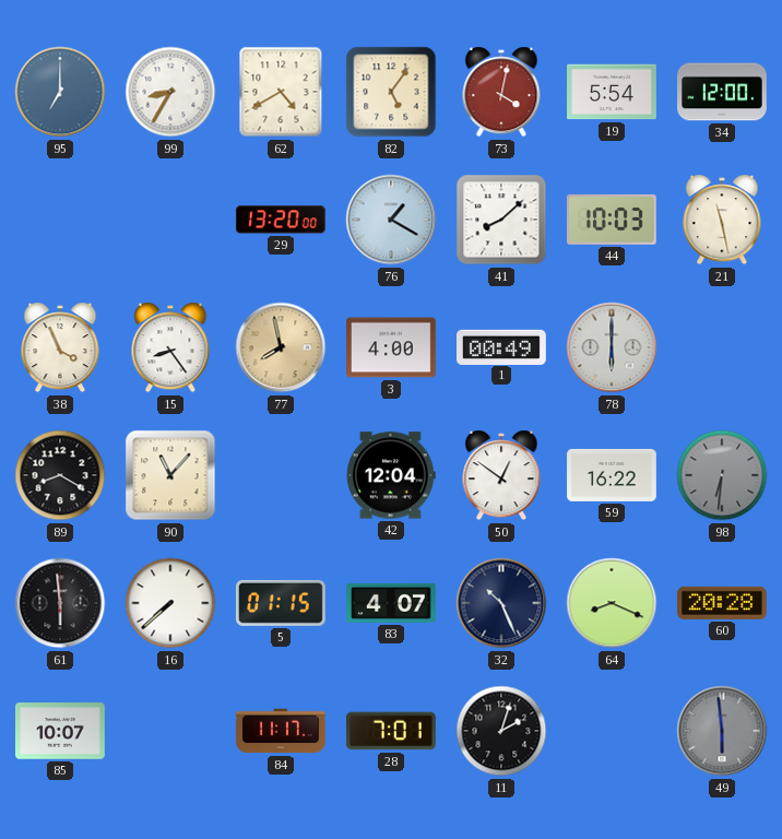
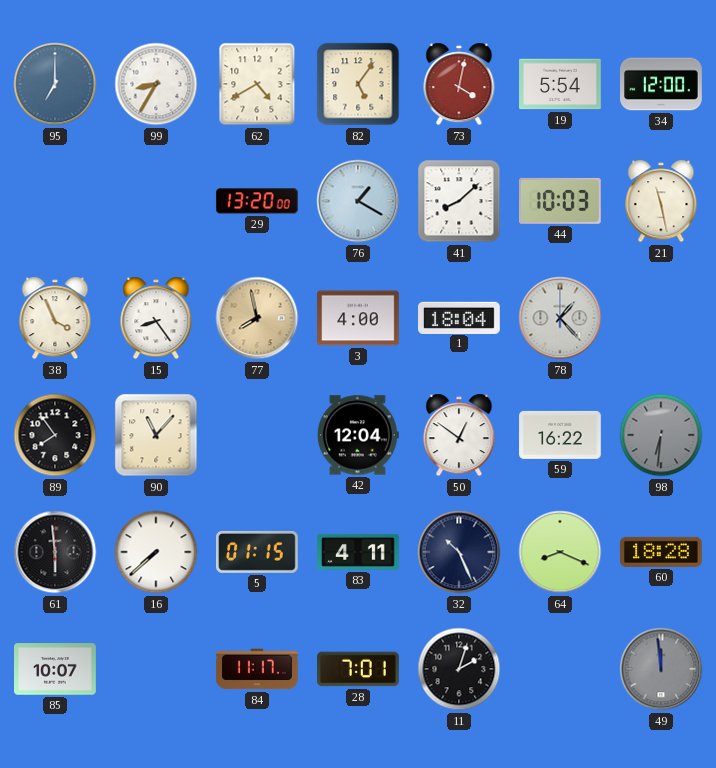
1: 00:49 -> 18:04
78: 6:00 -> 1:23
89: 8:20 -> 7:54
83: 4:07 -> 4:11
60: 20:28 -> 18:28
49: 5:59 -> 11:59
